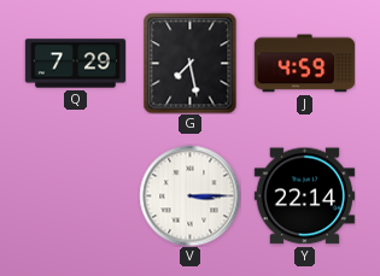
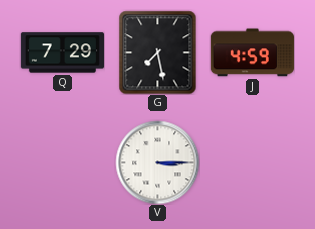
Y: 22:14 -> none
